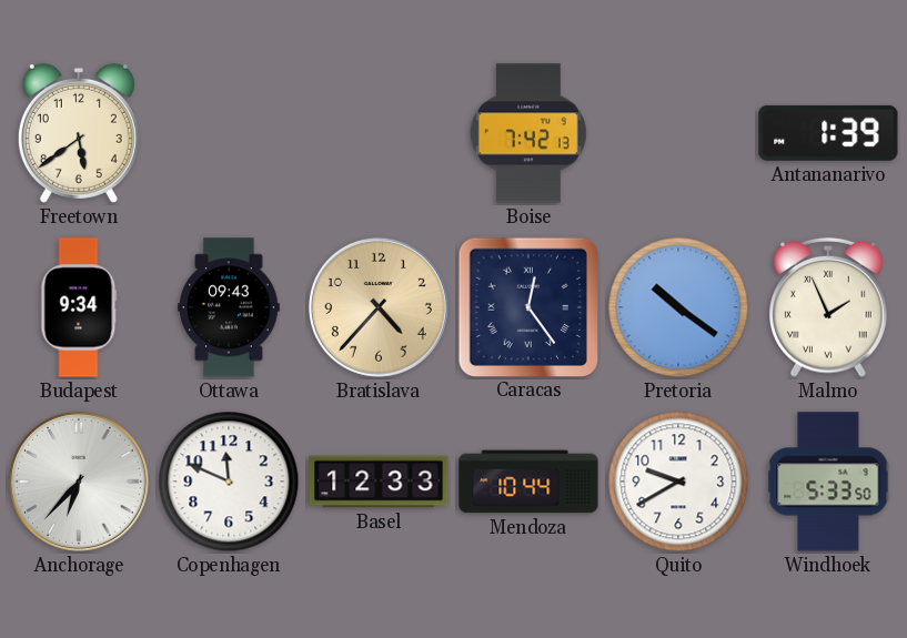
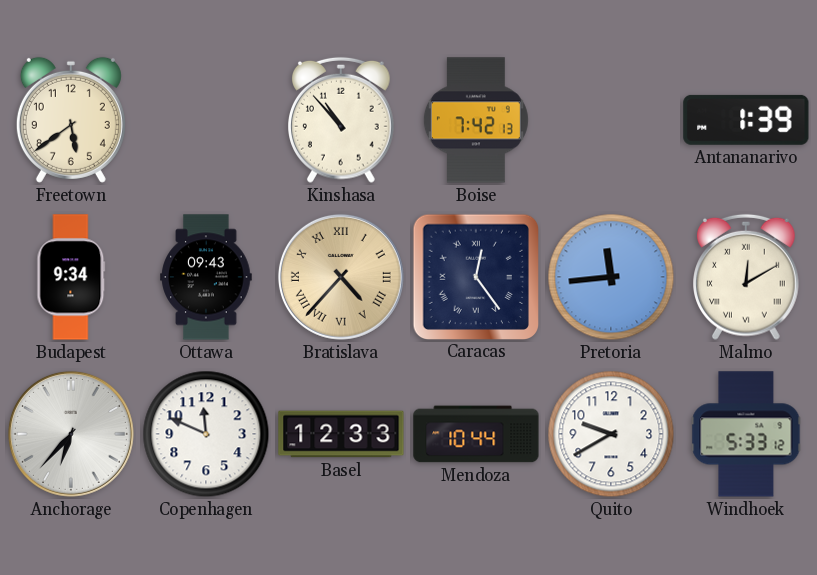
Kinshasa: none -> 10:53
Bratislava numerals: Arabic -> Roman
Pretoria: 10:21 -> 11:44
Malmo: 1:56 -> 12:10
Windhoek: 5:33:50 -> 5:33:12
